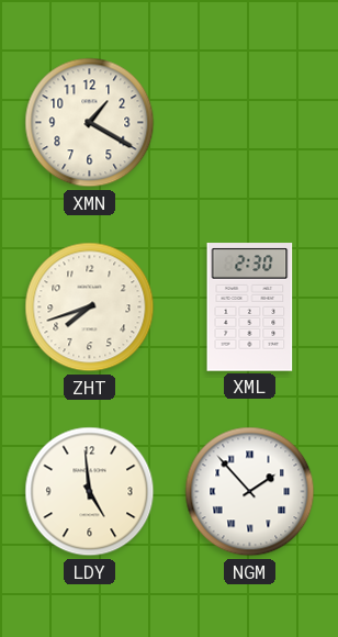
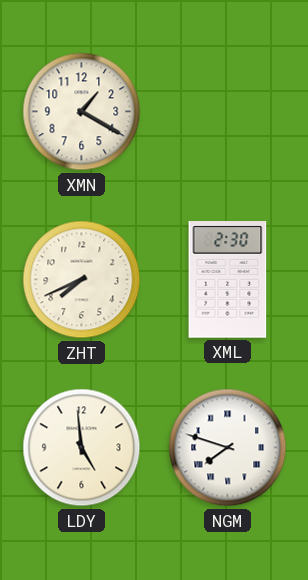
ZHT: 7:42 -> 7:41
NGM: 1:53 -> 7:48
